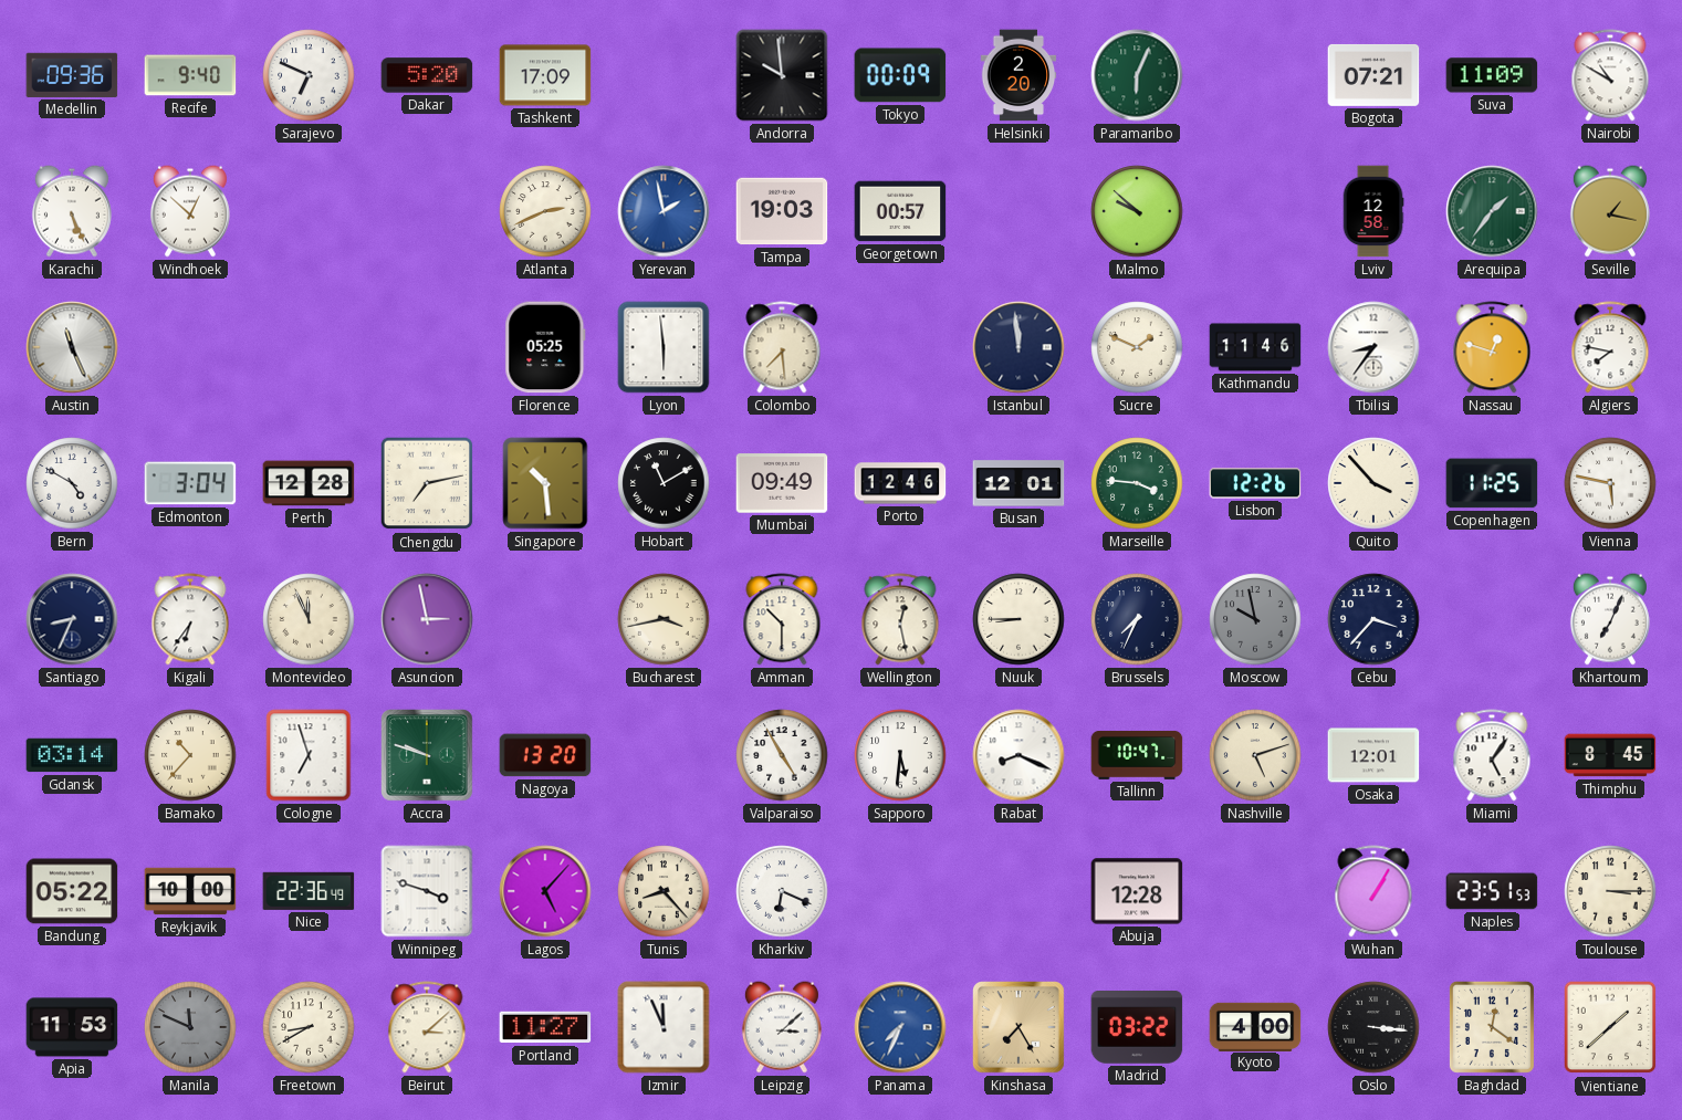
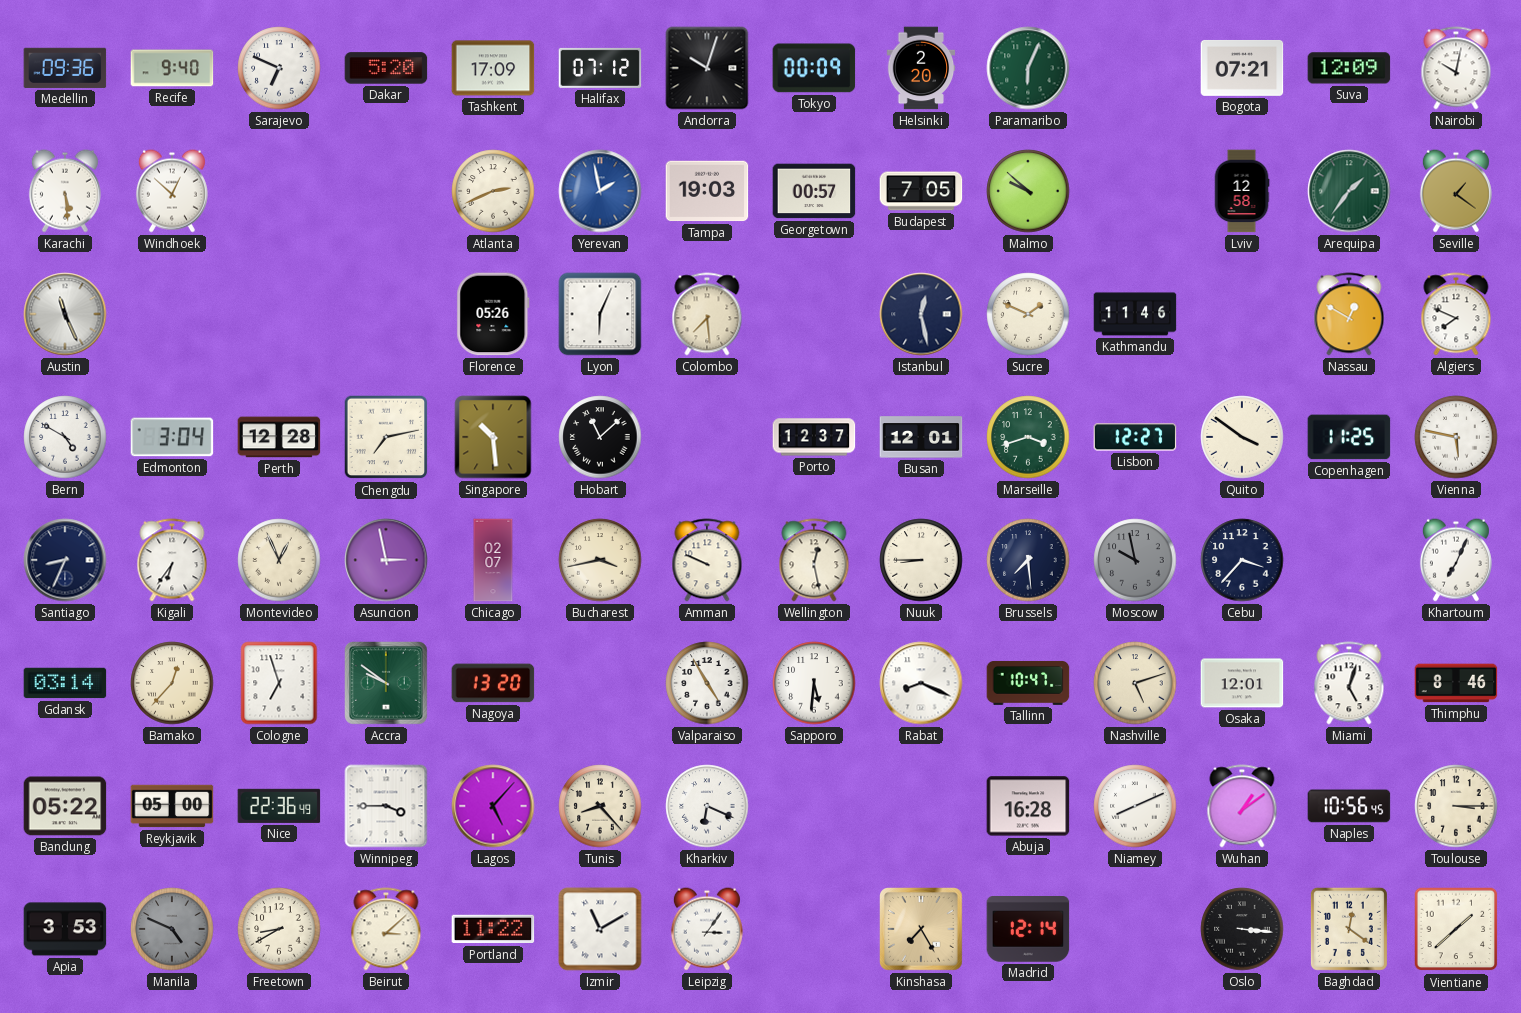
Halifax: none -> 07:12
Andorra: 9:59 -> 10:03
Suva: 11:09 -> 12:09
Nairobi: 10:50 -> 10:02
Karachi: 5:26 -> 5:29
Budapest: none -> 7:05
Seville: 1:17 -> 1:21
Florence: 05:25 -> 05:26
Lyon: 5:59 -> 6:04
Istanbul: 11:59 -> 12:28
Tbilisi: 8:36 -> none
Nassau: 12:48 -> 12:50
Algiers: 7:47 -> 7:49
Hobart: 11:10 -> 11:08
Mumbai: 09:49 -> none
Porto: 12:46 -> 12:37
Marseille: 3:46 -> 3:42
Lisbon: 12:26 -> 12:27
Quito: 3:53 -> 3:51
Montevideo: 11:56 -> 12:56
Chicago: none -> 02:07
Amman: 10:30 -> 9:49
Brussels: 7:34 -> 7:29
Bamako: 10:37 -> 12:37
Accra: 9:48 -> 9:51
Miami: 5:06 -> 5:03
Thimphu: 8:45 -> 8:46
Reykjavik: 10:00 -> 05:00
Winnipeg: 3:48 -> 3:45
Abuja: 12:28 -> 16:28
Niamey: none -> 8:11
Wuhan: 1:05 -> 1:09
Naples: 23:51 -> 10:56
Apia: 11:53 -> 3:53
Manila: 11:49 -> 4:49
Portland: 11:27 -> 11:22
Izmir: 11:56 -> 11:10
Leipzig: 3:08 -> 3:06
Panama: 7:34 -> none
Madrid: 03:22 -> 12:14
Kyoto: 4:00 -> none
